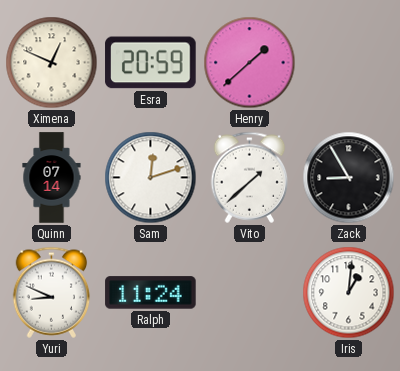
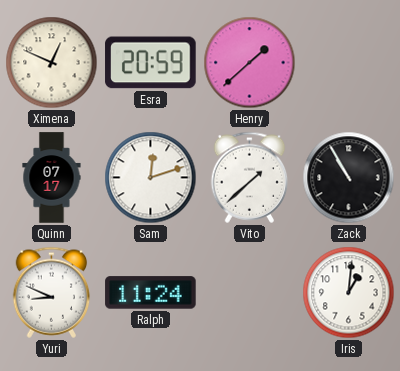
Quinn: 07:14 -> 07:17
Zack: 8:55 -> 10:55
